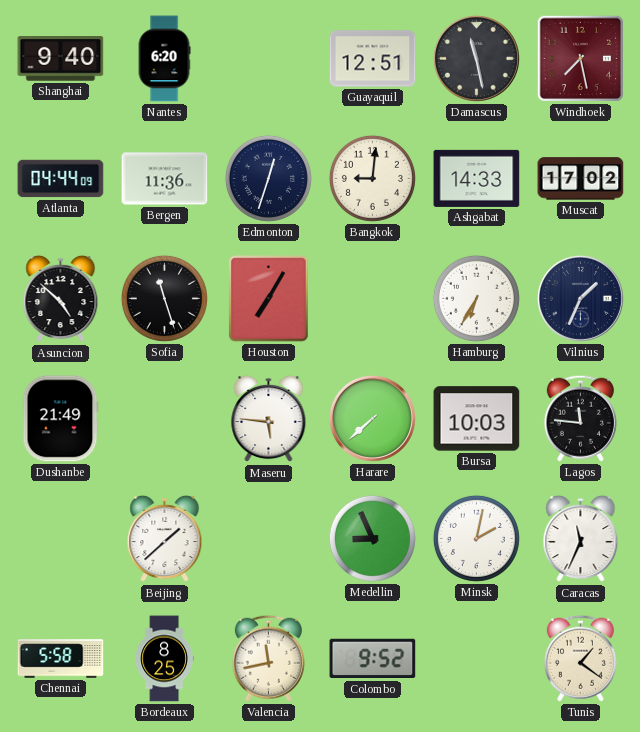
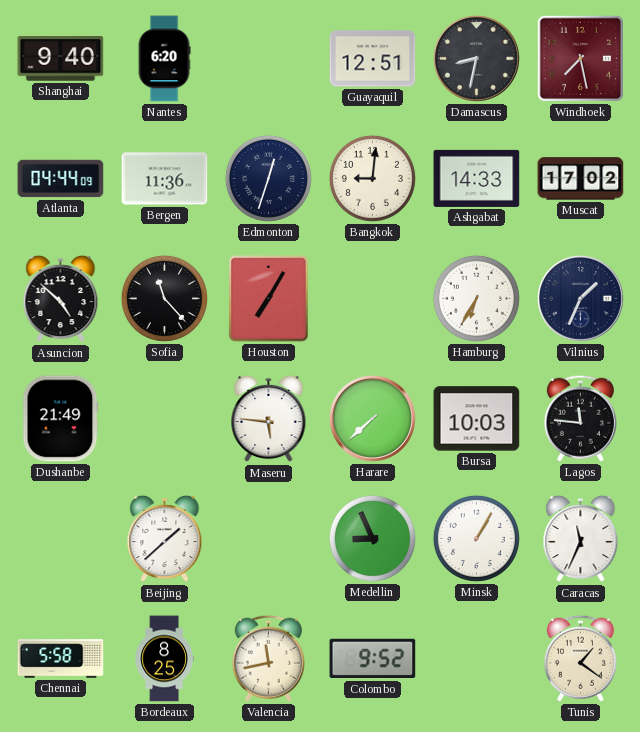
Damascus: 11:28 -> 8:32
Sofia: 11:27 -> 11:23
Minsk: 2:02 -> 1:05
